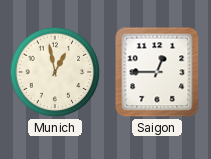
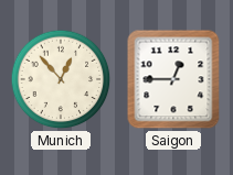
Munich: 12:58 -> 12:53
